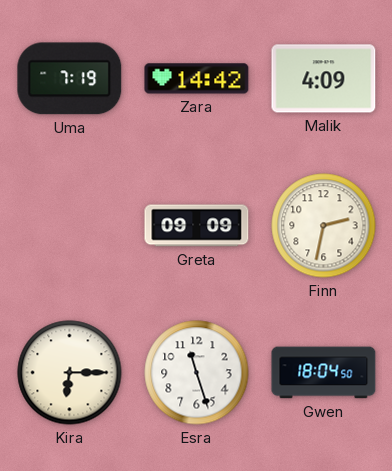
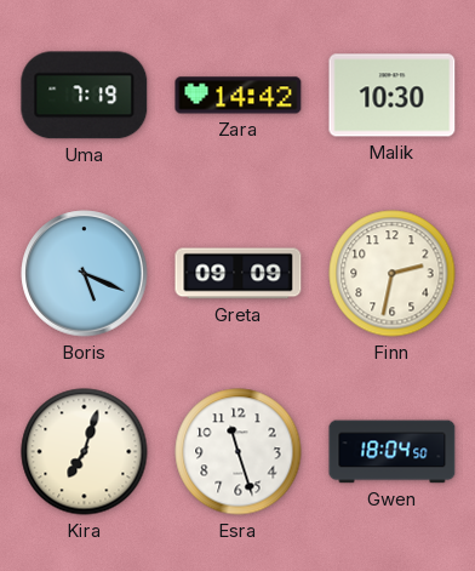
Malik: 4:09 -> 10:30
Boris: none -> 5:19
Kira: 6:15 -> 7:03
